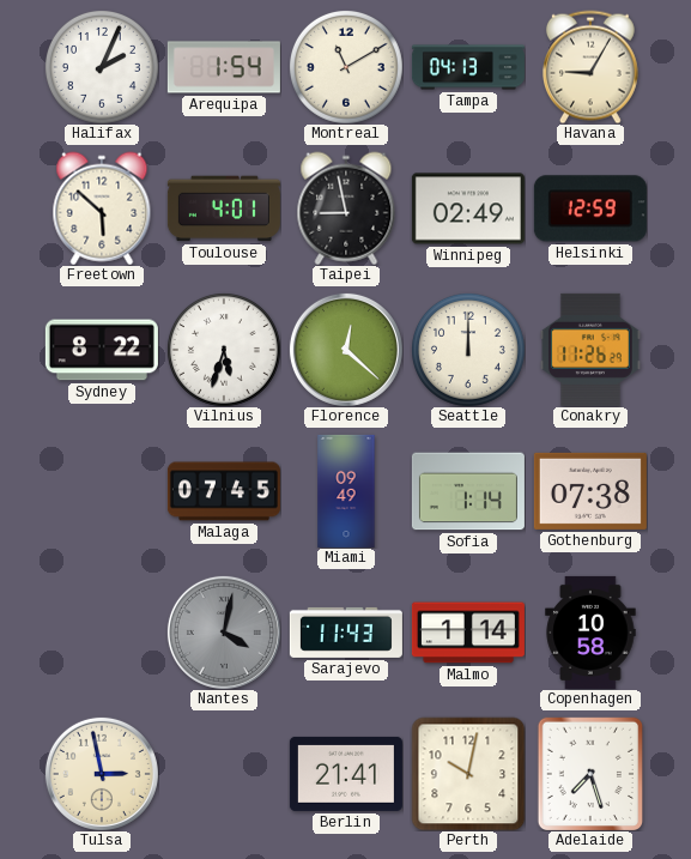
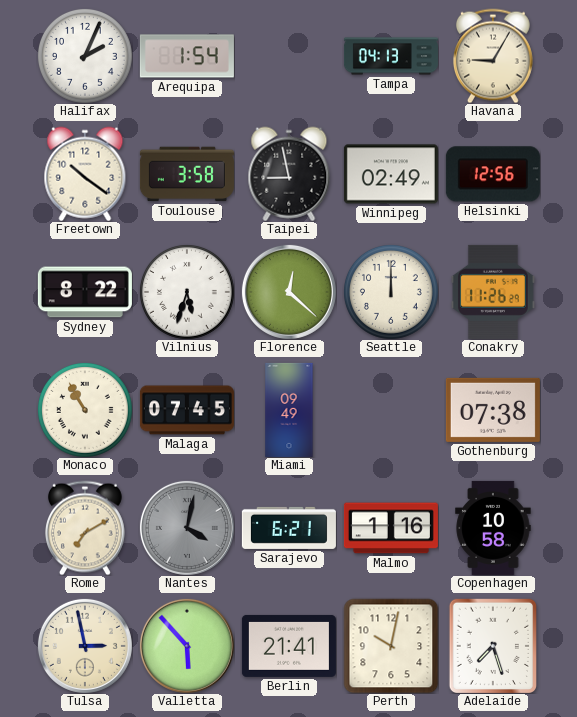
Montreal: 11:10 -> none
Freetown: 5:52 -> 10:21
Toulouse: 4:01 -> 3:58
Helsinki: 12:59 -> 12:56
Monaco: none -> 10:55
Sofia: 1:14 -> none
Rome: none -> 7:10
Sarajevo: 11:43 -> 6:21
Malmo: 1:14 -> 1:16
Valletta: none -> 5:53
